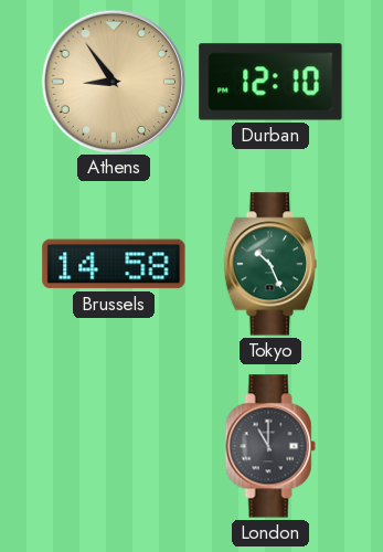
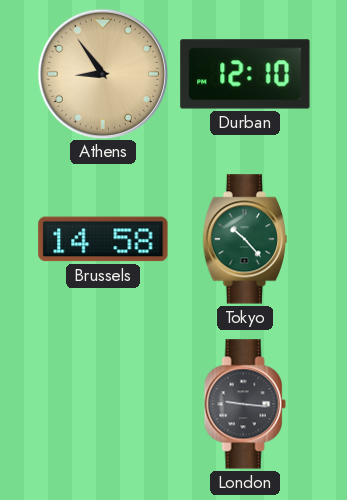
Tokyo: 10:26 -> 10:23
London: 11:00 -> 9:16
